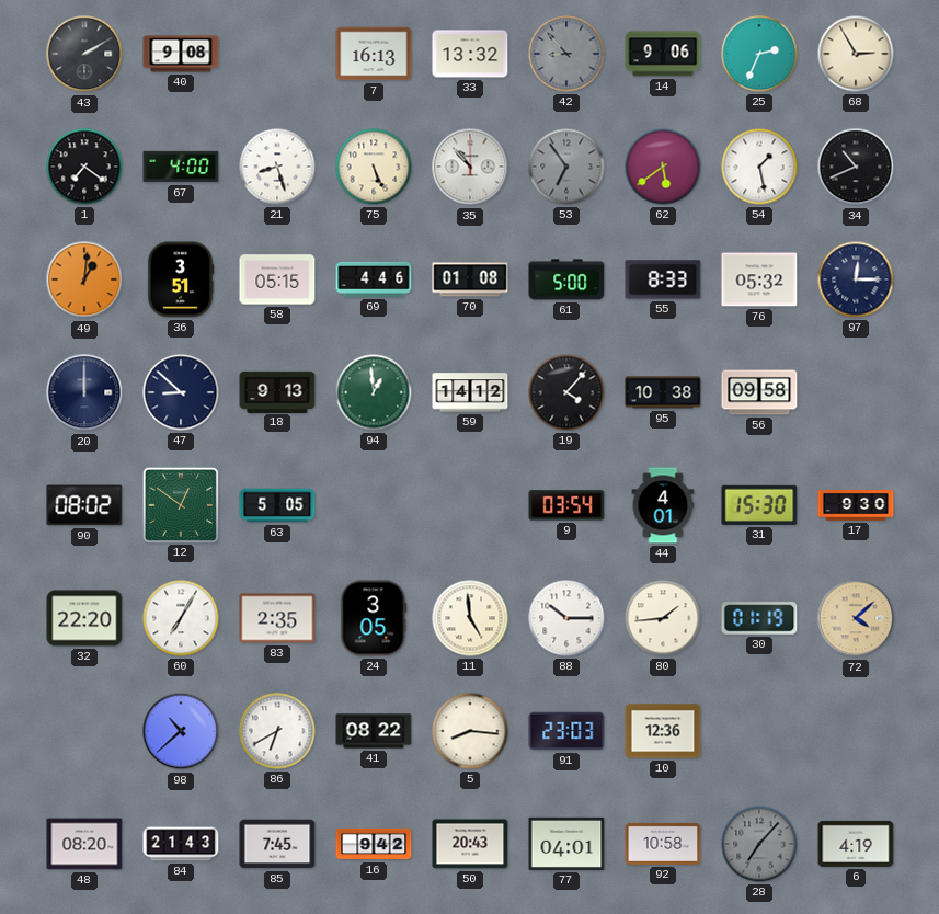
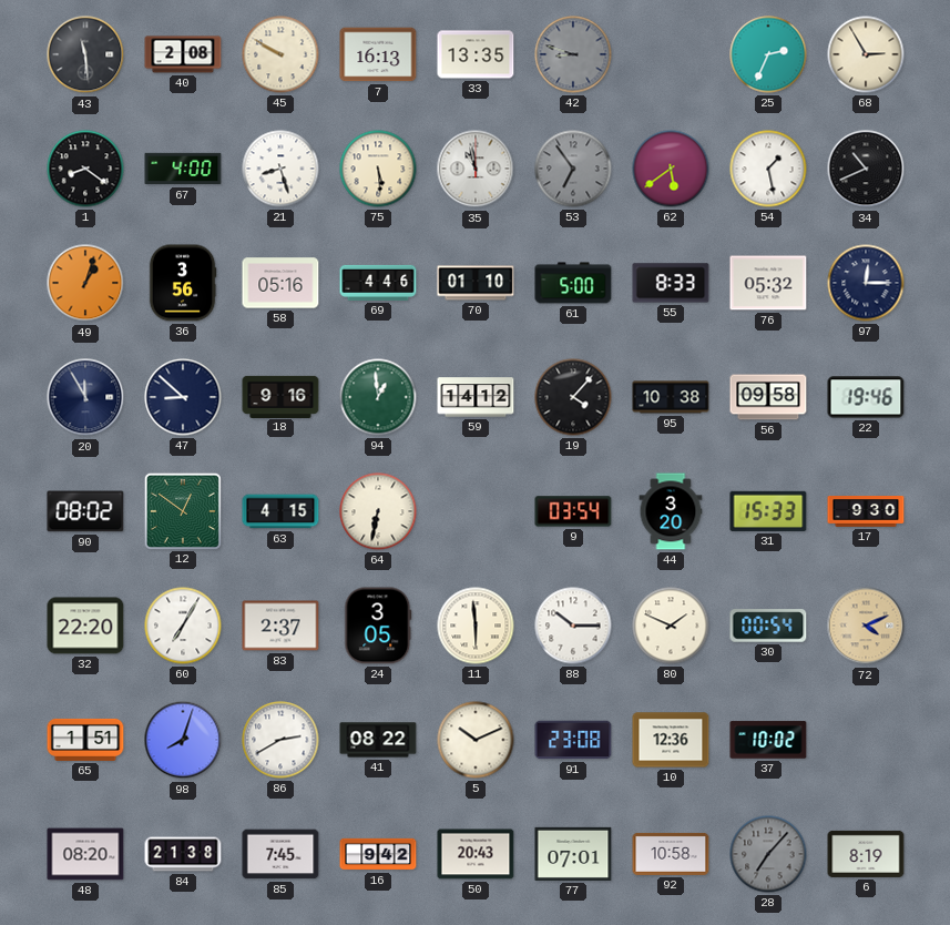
43: 2:10 -> 11:29
40: 9:08 -> 2:08
45: none -> 9:50
33: 13:32 -> 13:35
42: 8:53 -> 8:48
14: 9:06 -> none
1: 7:21 -> 8:21
75: 5:26 -> 5:29
35: 10:53 -> 10:58
49: 1:01 -> 1:03
36: 3:51 -> 3:56
58: 05:15 -> 05:16
70: 01:08 -> 01:10
20: 12:00 -> 11:55
18: 9:13 -> 9:16
22: none -> 19:46
63: 5:05 -> 4:15
64: none -> 6:32
44: 4:01 -> 3:20
31: 15:30 -> 15:33
83: 2:35 -> 2:37
11: 4:59 -> 5:59
80: 1:44 -> 1:49
30: 01:19 -> 00:54
72: 4:08 -> 4:11
65: none -> 1:51
98: 10:38 -> 8:03
86: 6:40 -> 2:40
5: 8:16 -> 10:11
91: 23:03 -> 23:08
37: none -> 10:02
84: 21:43 -> 21:38
77: 04:01 -> 07:01
6: 4:19 -> 8:19
